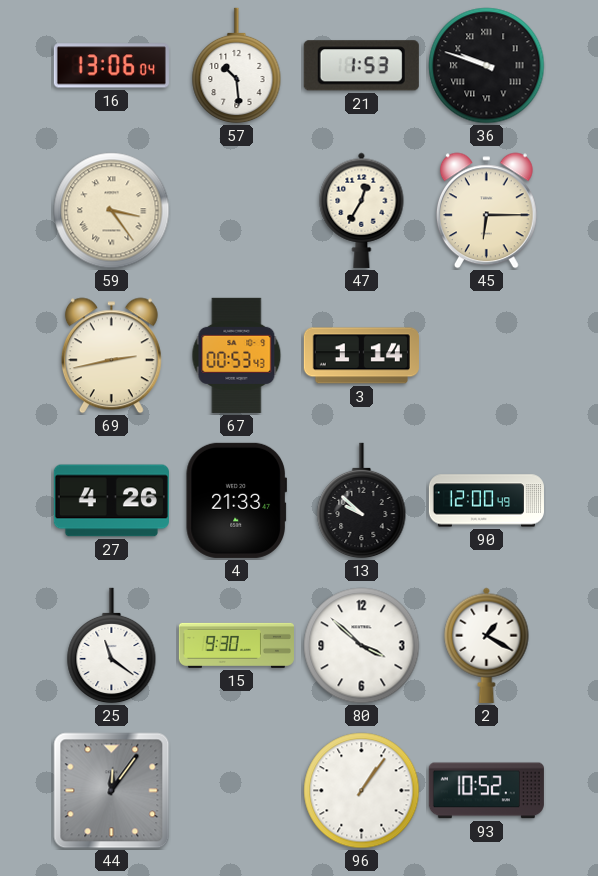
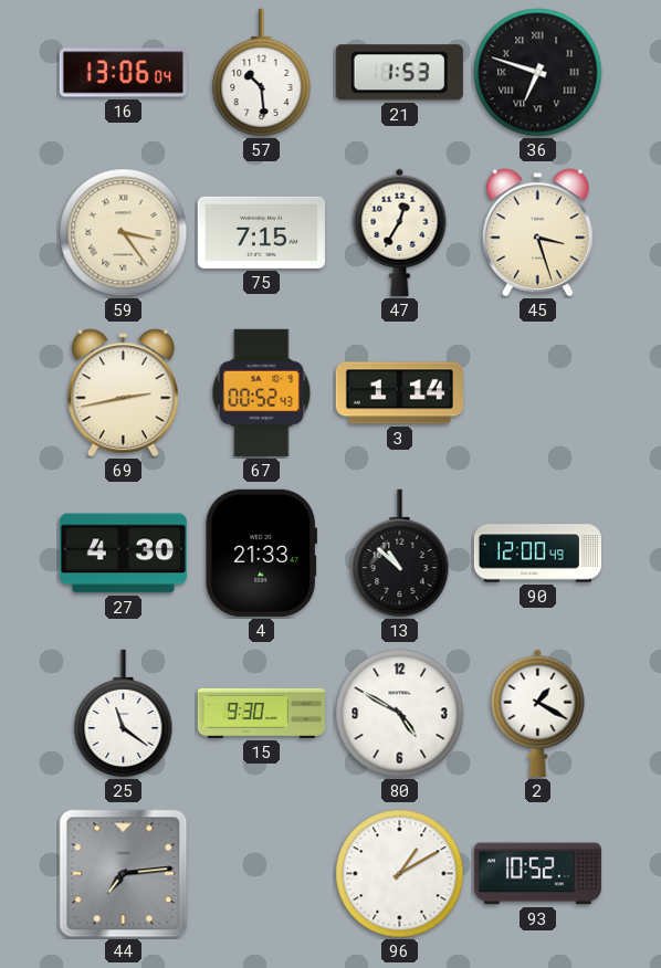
36: 9:48 -> 6:48
75: none -> 7:15
45: 6:15 -> 3:27
67: 00:53 -> 00:52
27: 4:26 -> 4:30
13: 9:52 -> 10:52
80: 3:52 -> 4:50
44: 12:06 -> 7:14
96: 1:06 -> 1:10
